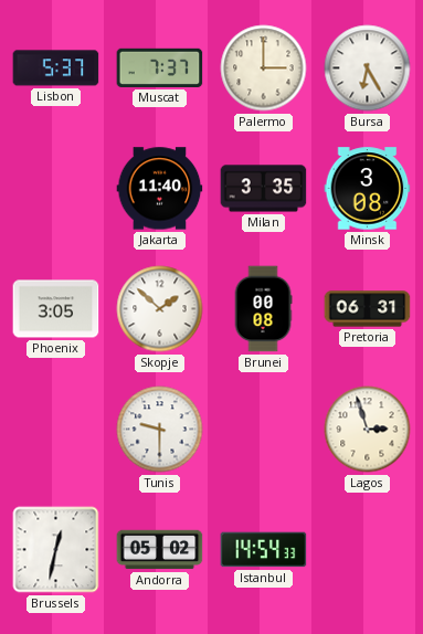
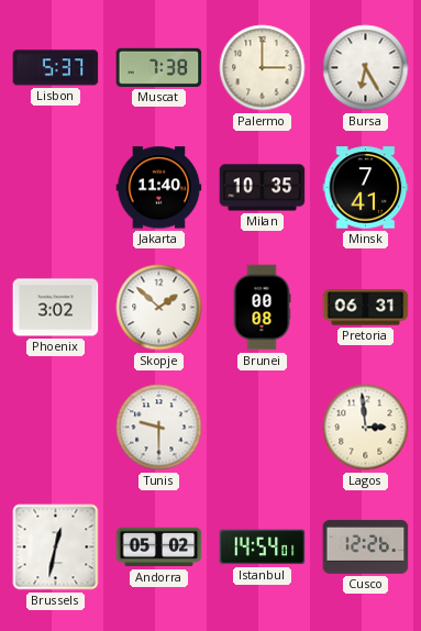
Muscat: 7:37 -> 7:38
Milan: 3:35 -> 10:35
Minsk: 3:08 -> 7:41
Phoenix: 3:05 -> 3:02
Lagos: 2:57 -> 2:59
Istanbul: 14:54:33 -> 14:54:01
Cusco: none -> 12:26
